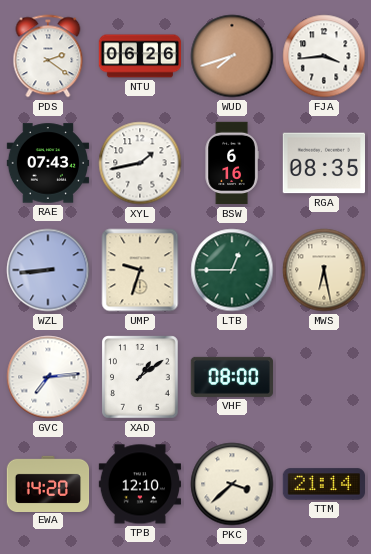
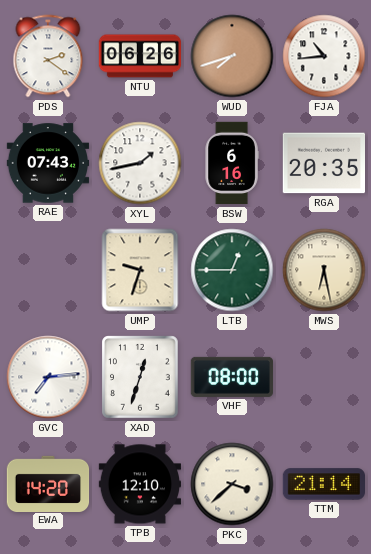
FJA: 3:44 -> 10:44
RGA: 08:35 -> 20:35
WZL: 8:44 -> none
XAD: 1:09 -> 12:33
